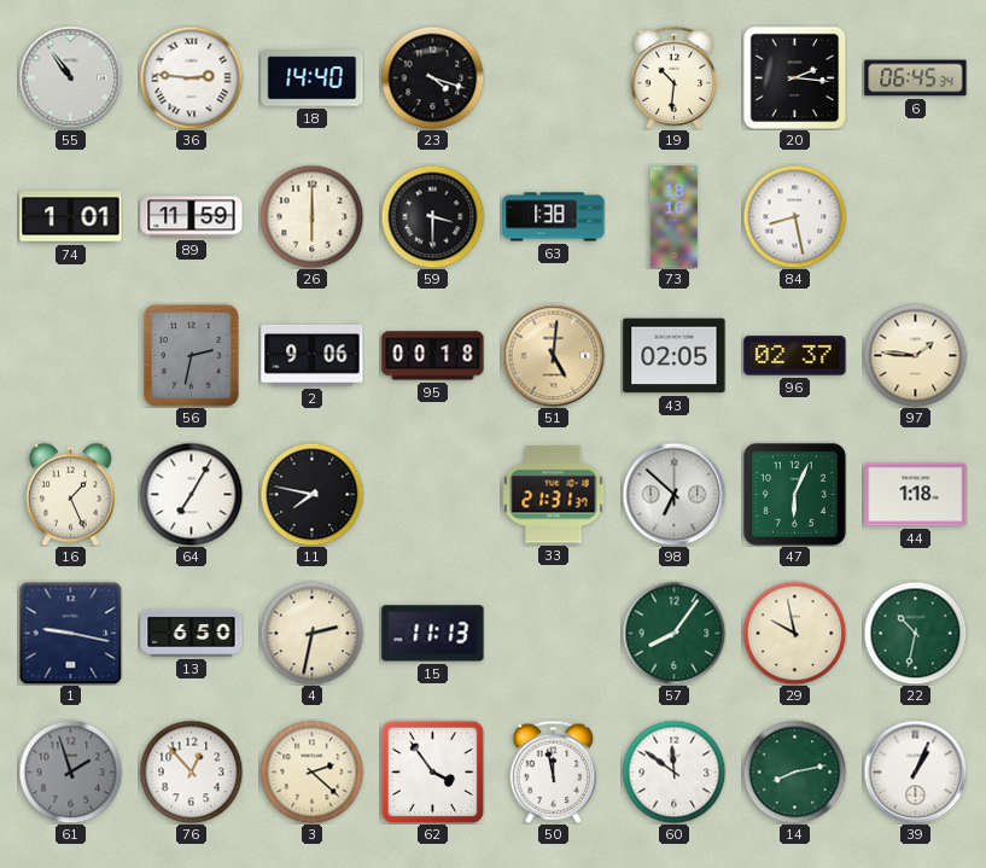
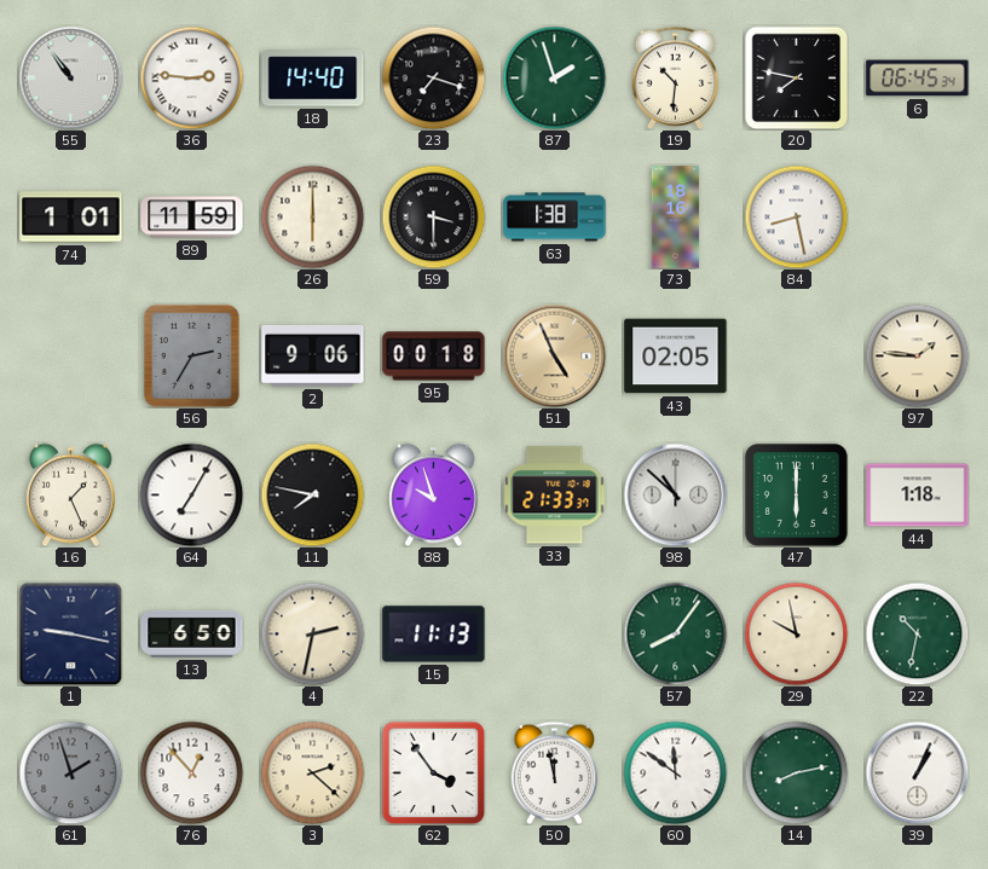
23: 4:18 -> 7:18
87: none -> 1:57
20: 2:16 -> 7:47
56: 2:32 -> 2:35
51: 5:01 -> 4:56
96: 02:37 -> none
88: none -> 9:57
33: 21:31 -> 21:33
98: 6:52 -> 10:52
47: 6:04 -> 6:00
